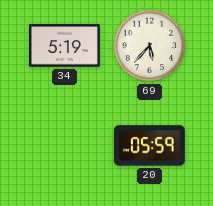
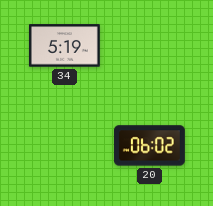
69: 5:37 -> none
20: 05:59 -> 06:02
